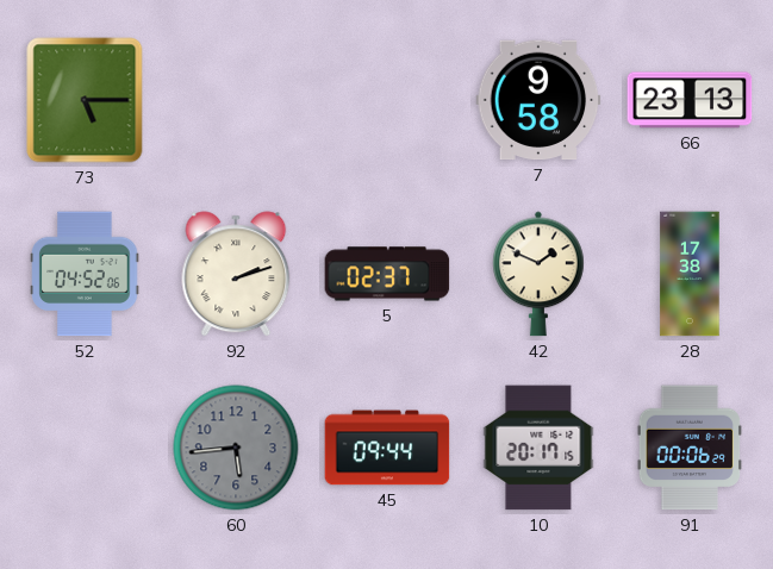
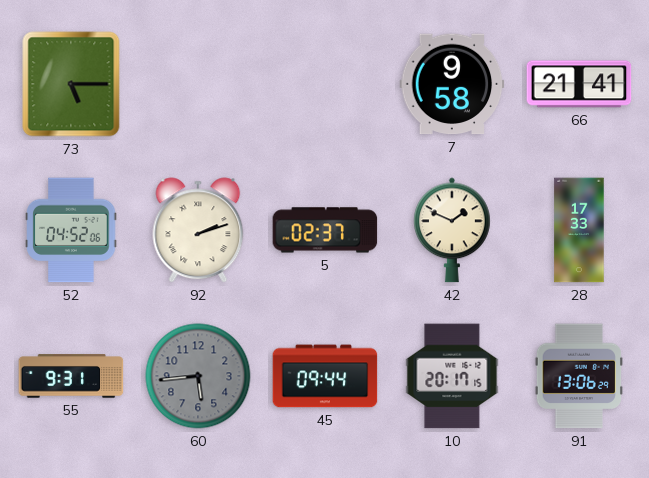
66: 23:13 -> 21:41
28: 17:38 -> 17:33
55: none -> 9:31
91: 00:06 -> 13:06
